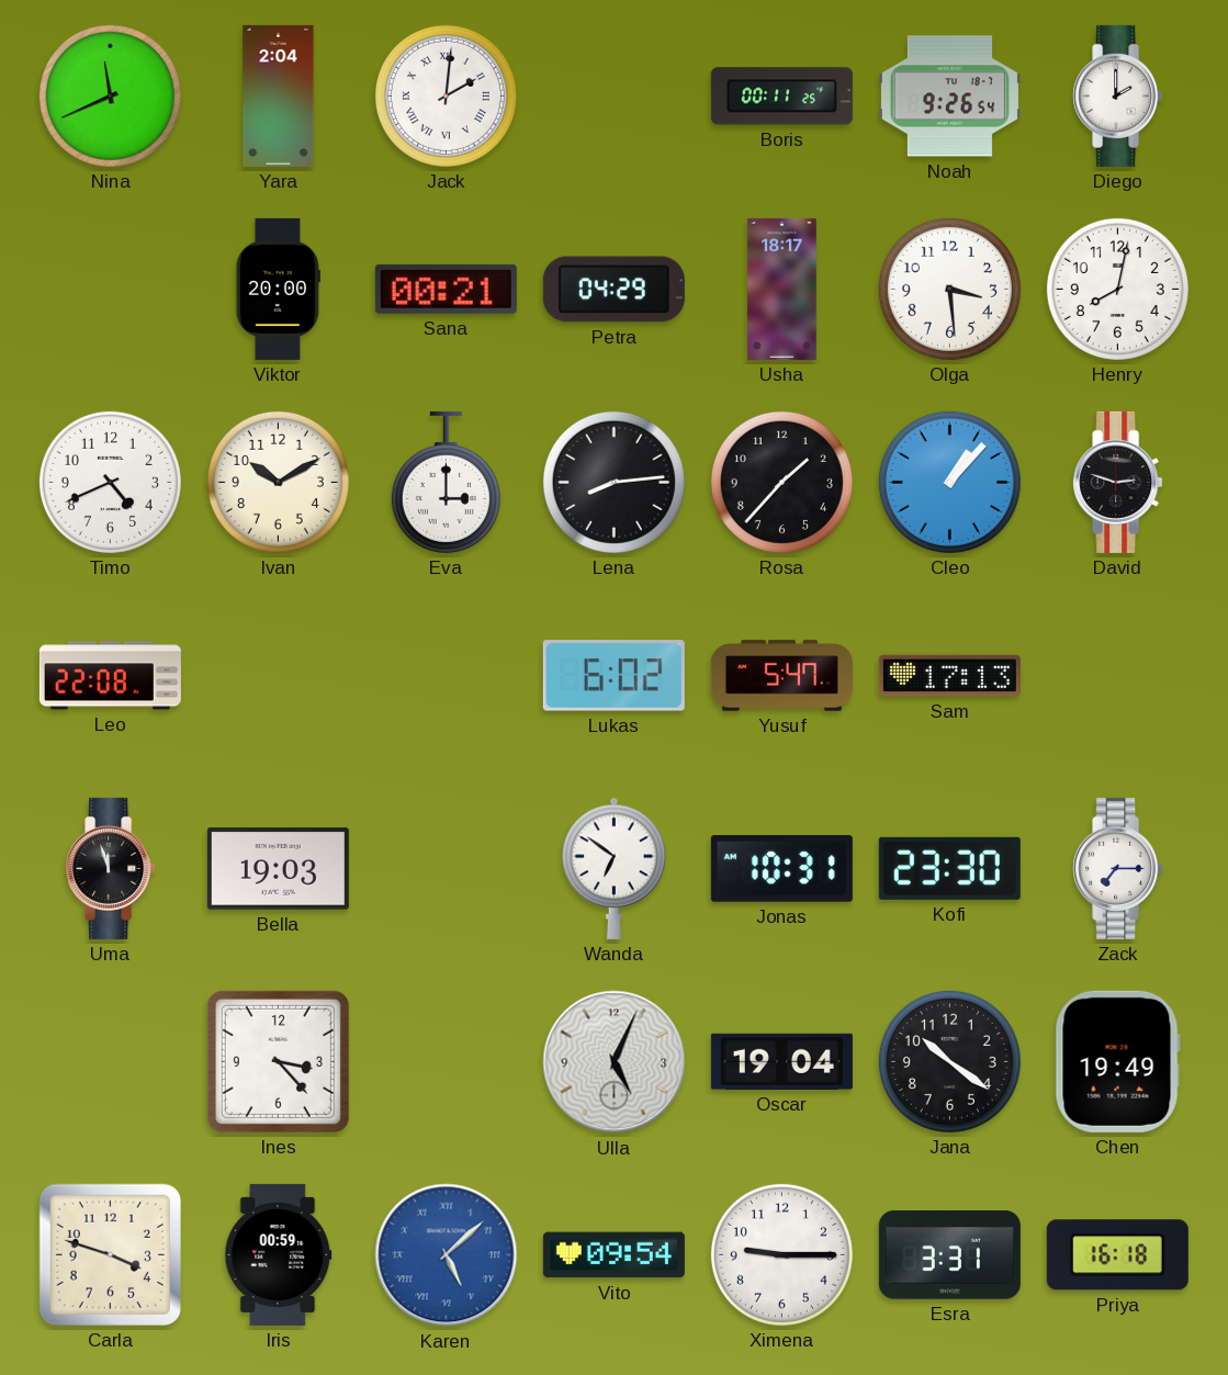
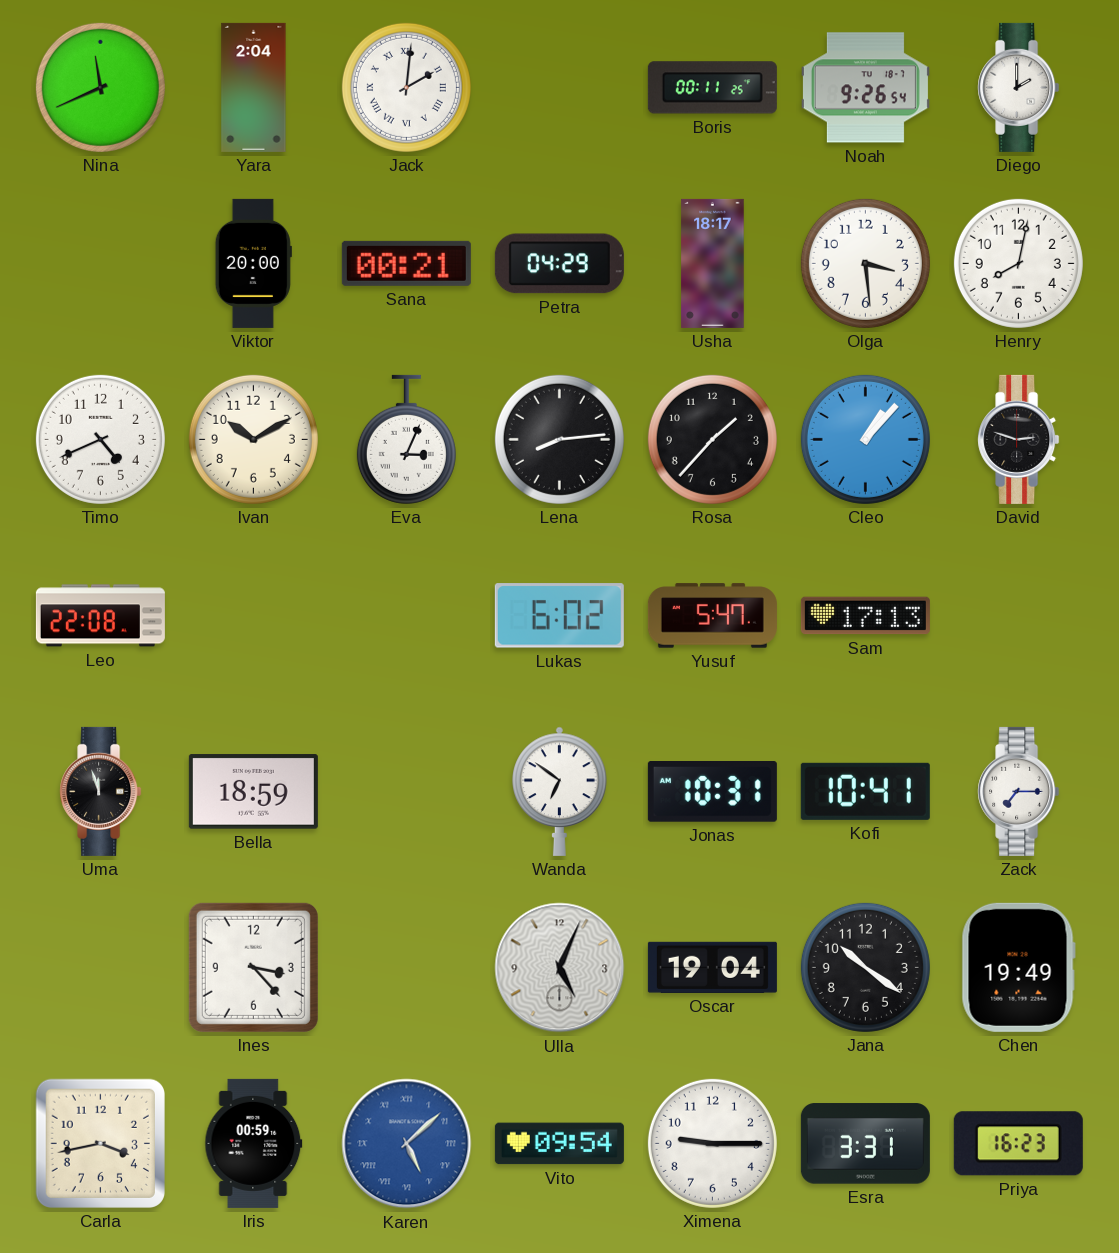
Eva: 3:00 -> 3:04
Bella: 19:03 -> 18:59
Kofi: 23:30 -> 10:41
Carla: 3:48 -> 3:43
Priya: 16:18 -> 16:23
